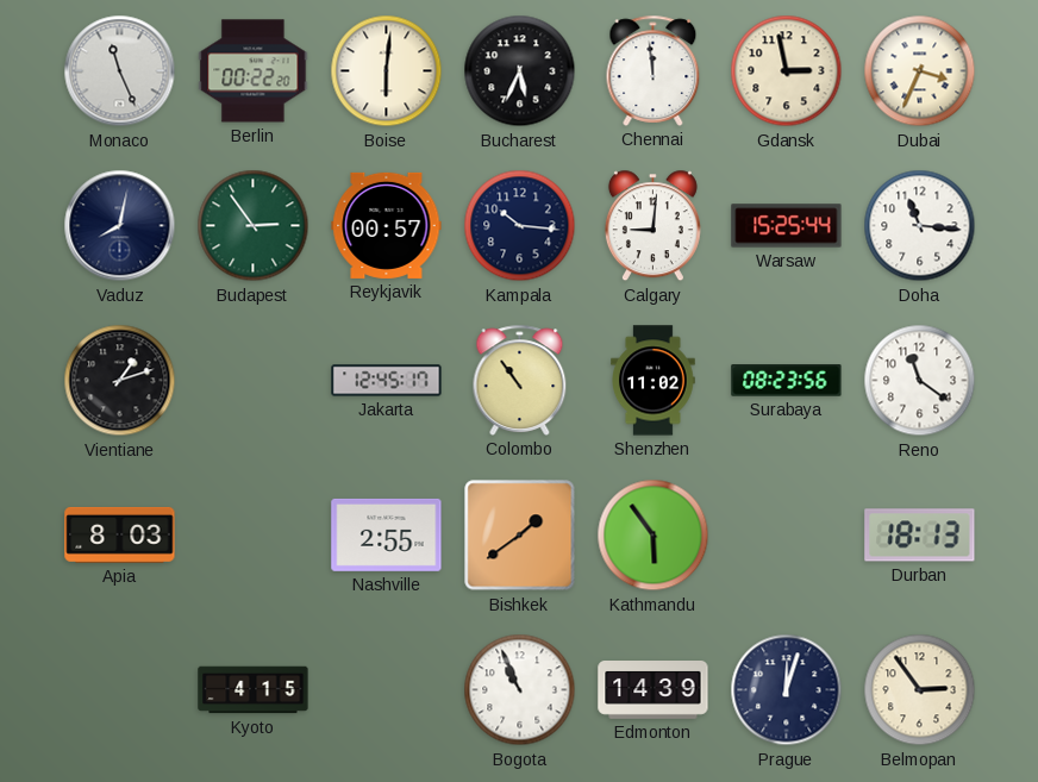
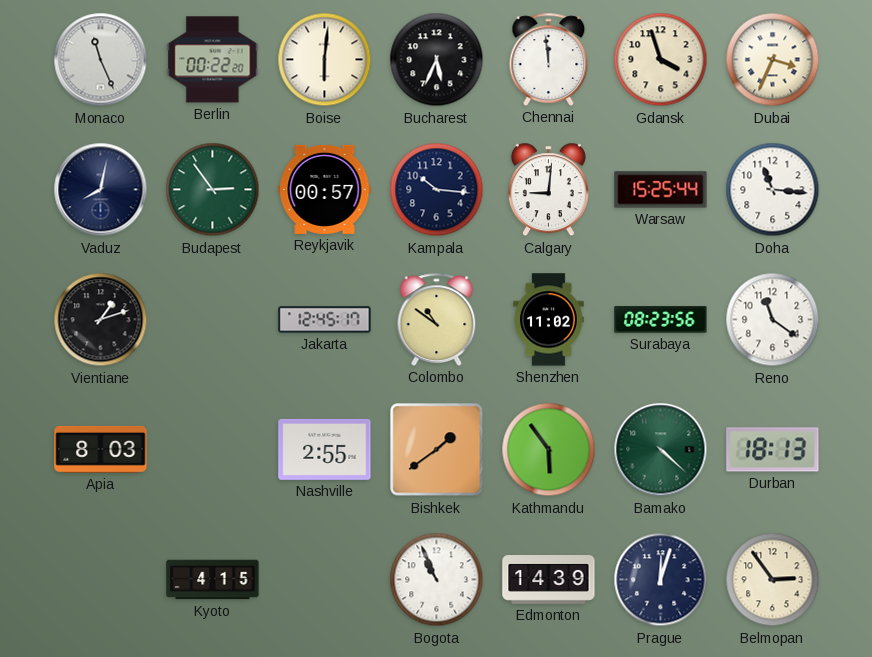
Gdansk: 2:58 -> 3:57
Colombo: 10:54 -> 10:51
Bamako: none -> 4:22
